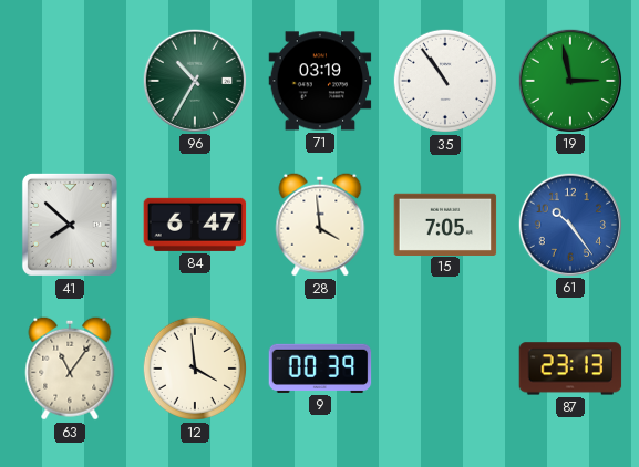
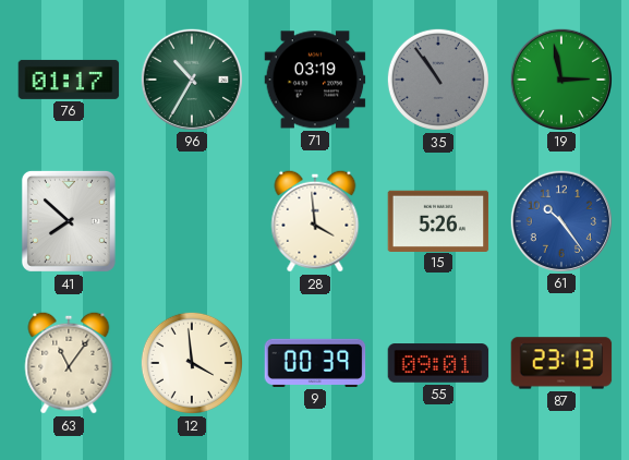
76: none -> 01:17
35 dial: white -> grey
84: 6:47 -> none
15: 7:05 -> 5:26
55: none -> 09:01
